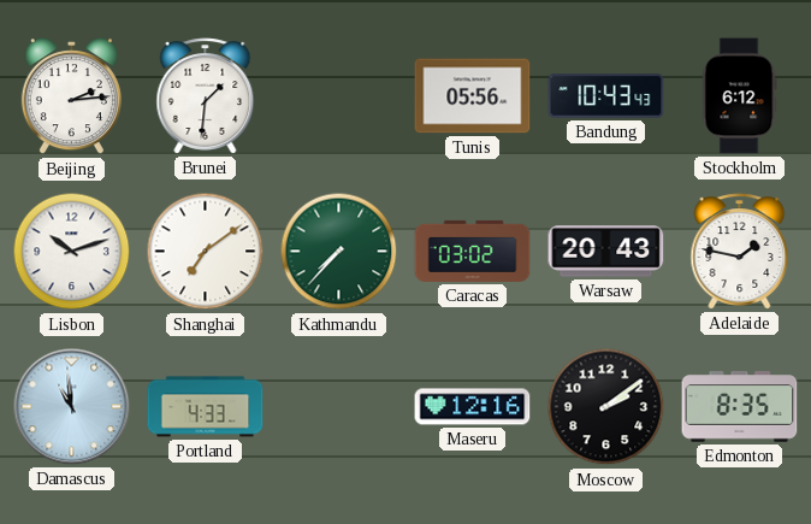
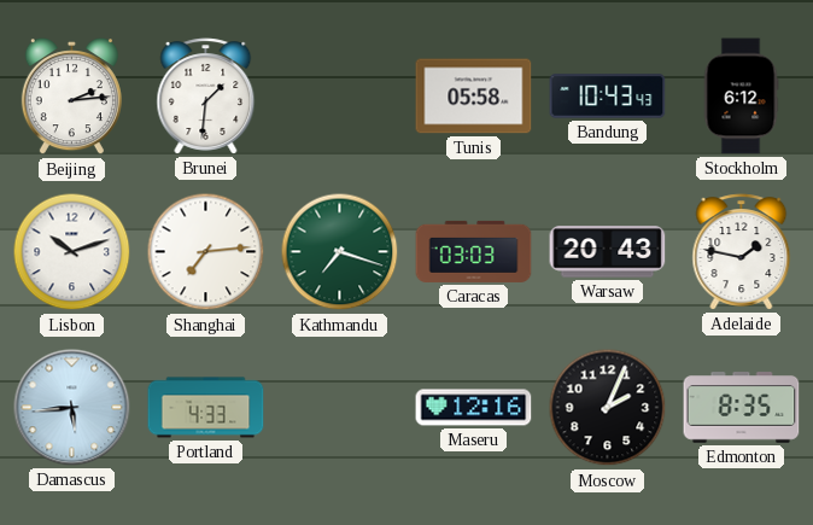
Tunis: 05:56 -> 05:58
Shanghai: 7:09 -> 7:14
Kathmandu: 7:37 -> 7:18
Caracas: 03:02 -> 03:03
Damascus: 10:59 -> 5:44
Moscow: 2:09 -> 2:04
